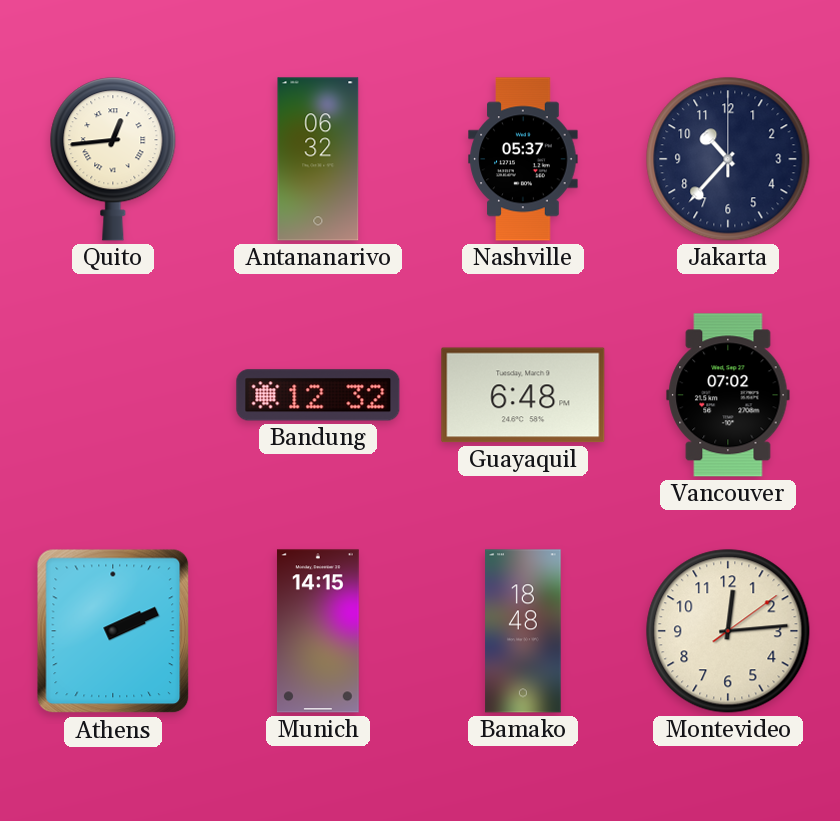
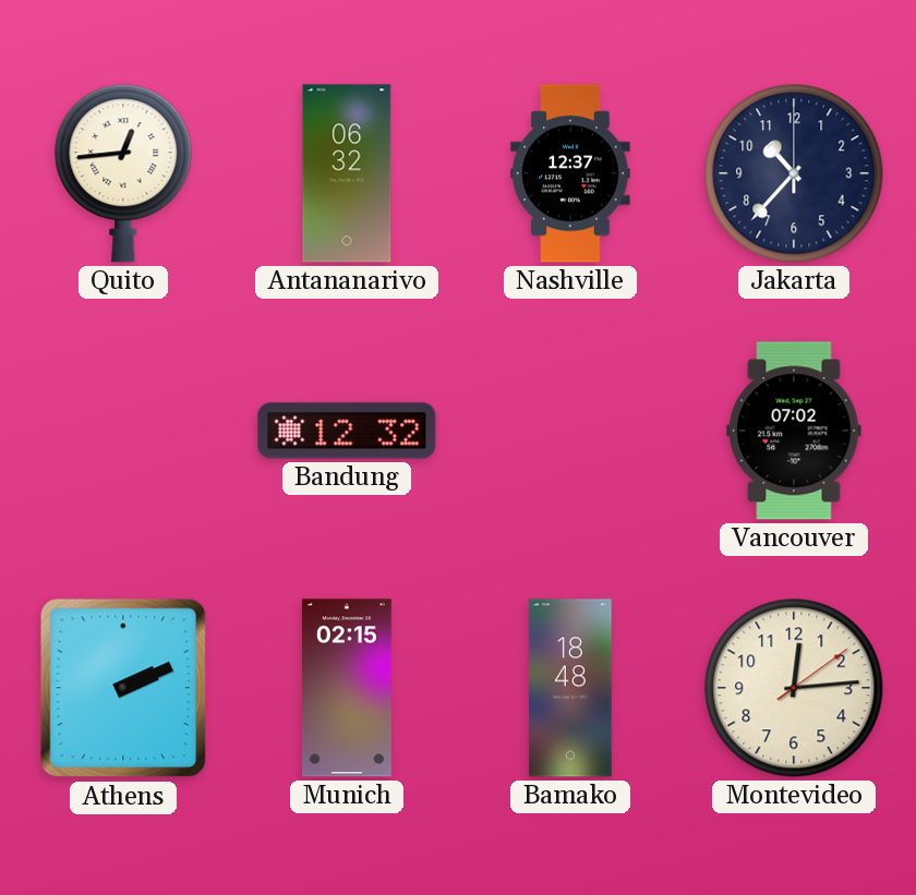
Nashville: 05:37 -> 12:37
Guayaquil: 6:48 -> none
Munich: 14:15 -> 02:15
